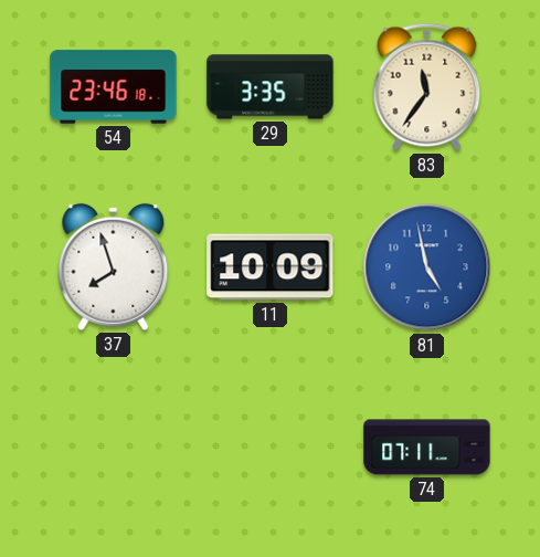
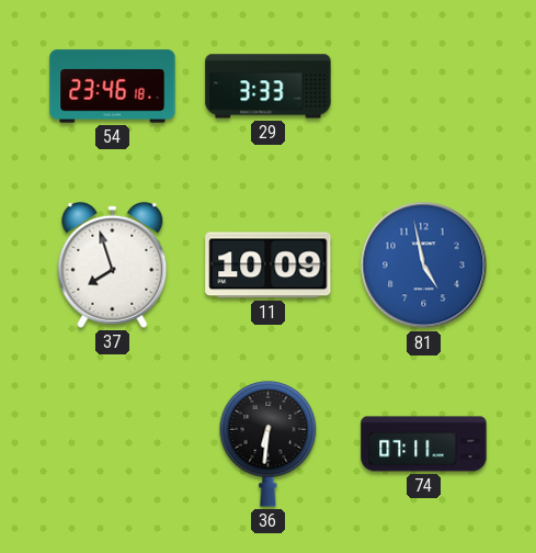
29: 3:35 -> 3:33
83: 11:36 -> none
36: none -> 6:31
